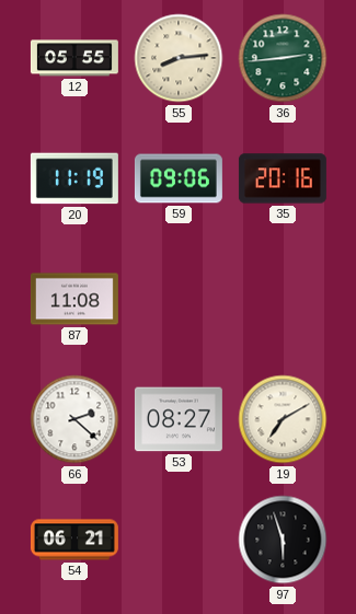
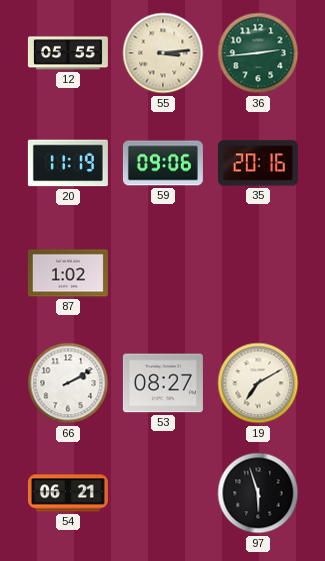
55: 8:14 -> 3:14
87: 11:08 -> 1:02
66: 2:22 -> 2:10
